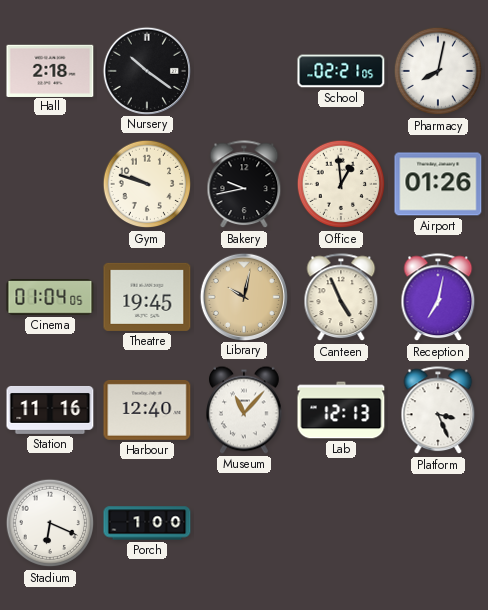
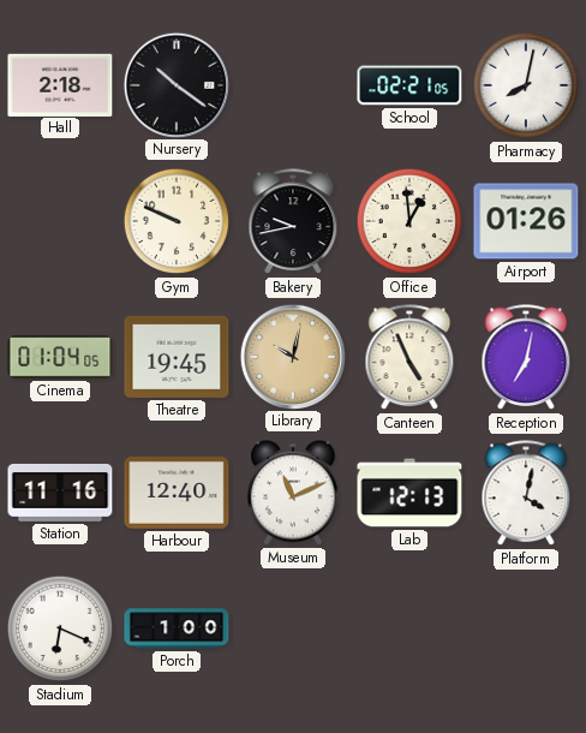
Gym: 9:48 -> 9:49
Museum: 11:07 -> 11:11
Platform: 3:26 -> 4:02
